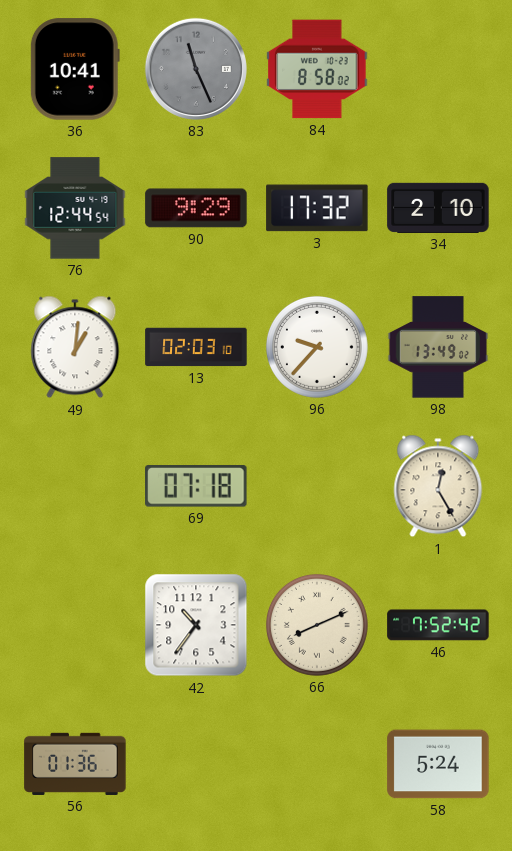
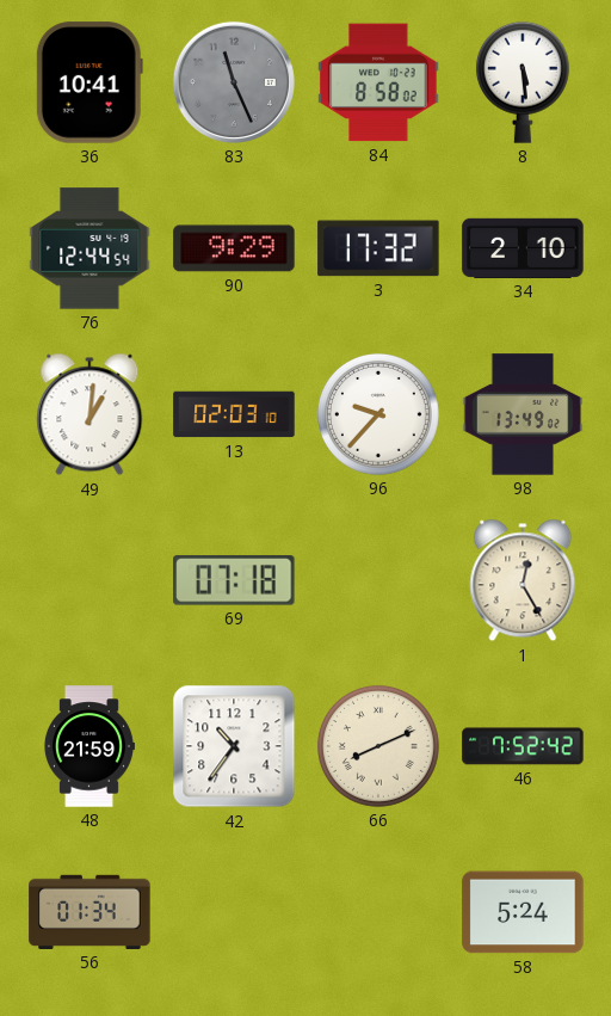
8: none -> 5:29
48: none -> 21:59
56: 01:36 -> 01:34
